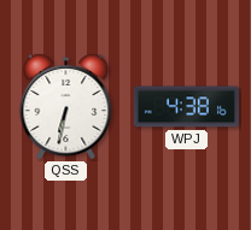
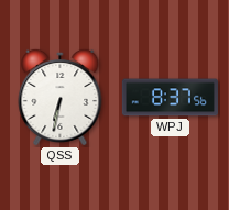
WPJ: 4:38 -> 8:37
